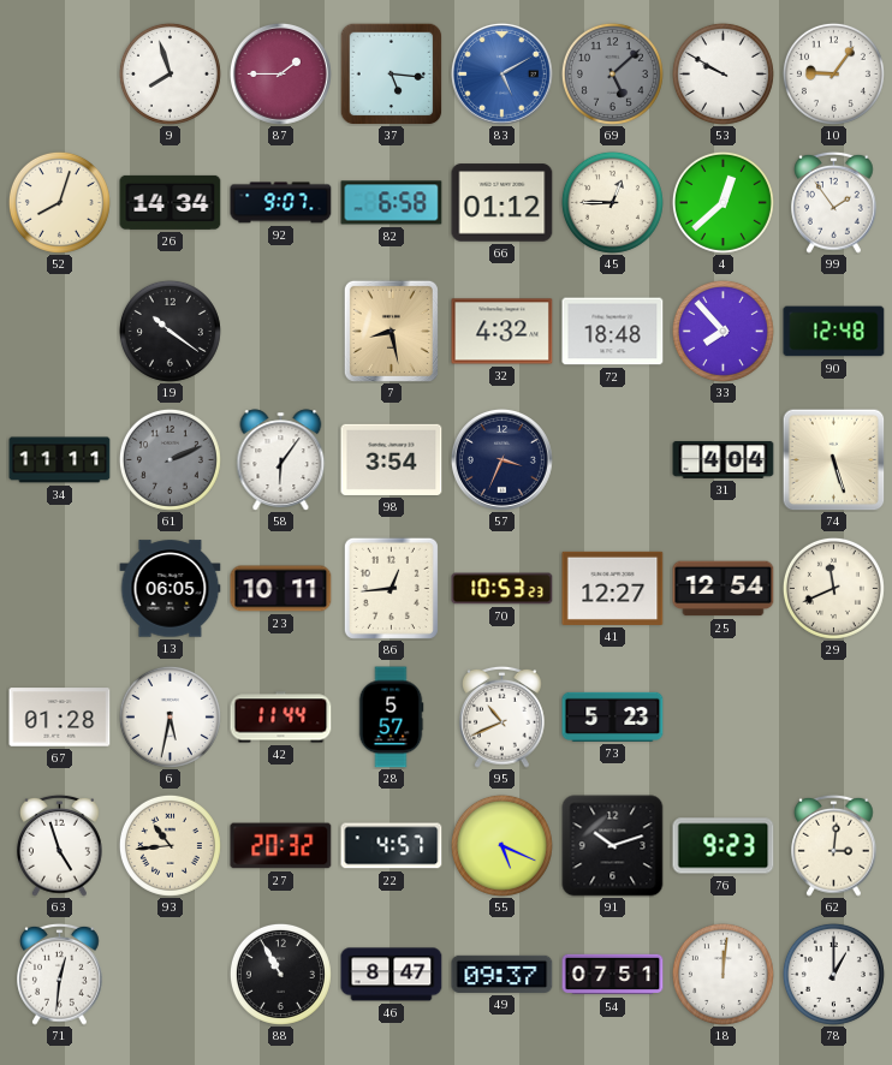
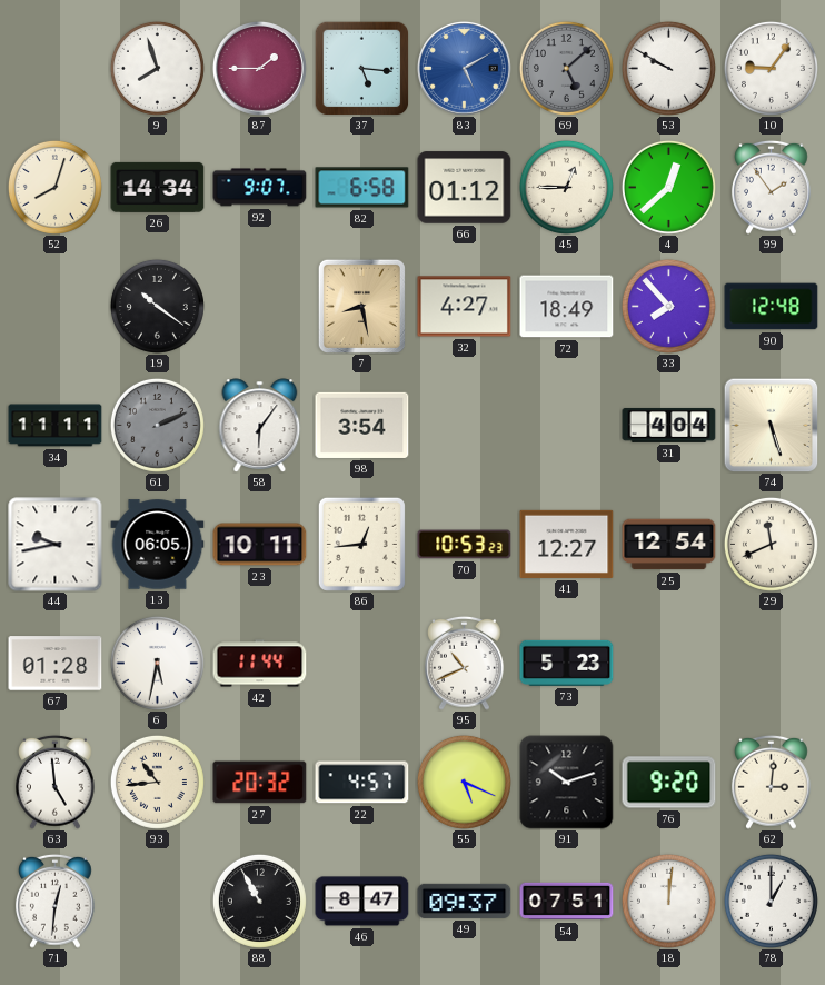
32: 4:32 -> 4:27
72: 18:48 -> 18:49
57: 3:34 -> none
44: none -> 9:43
28: 5:57 -> none
63: 4:57 -> 4:59
76: 9:23 -> 9:20
